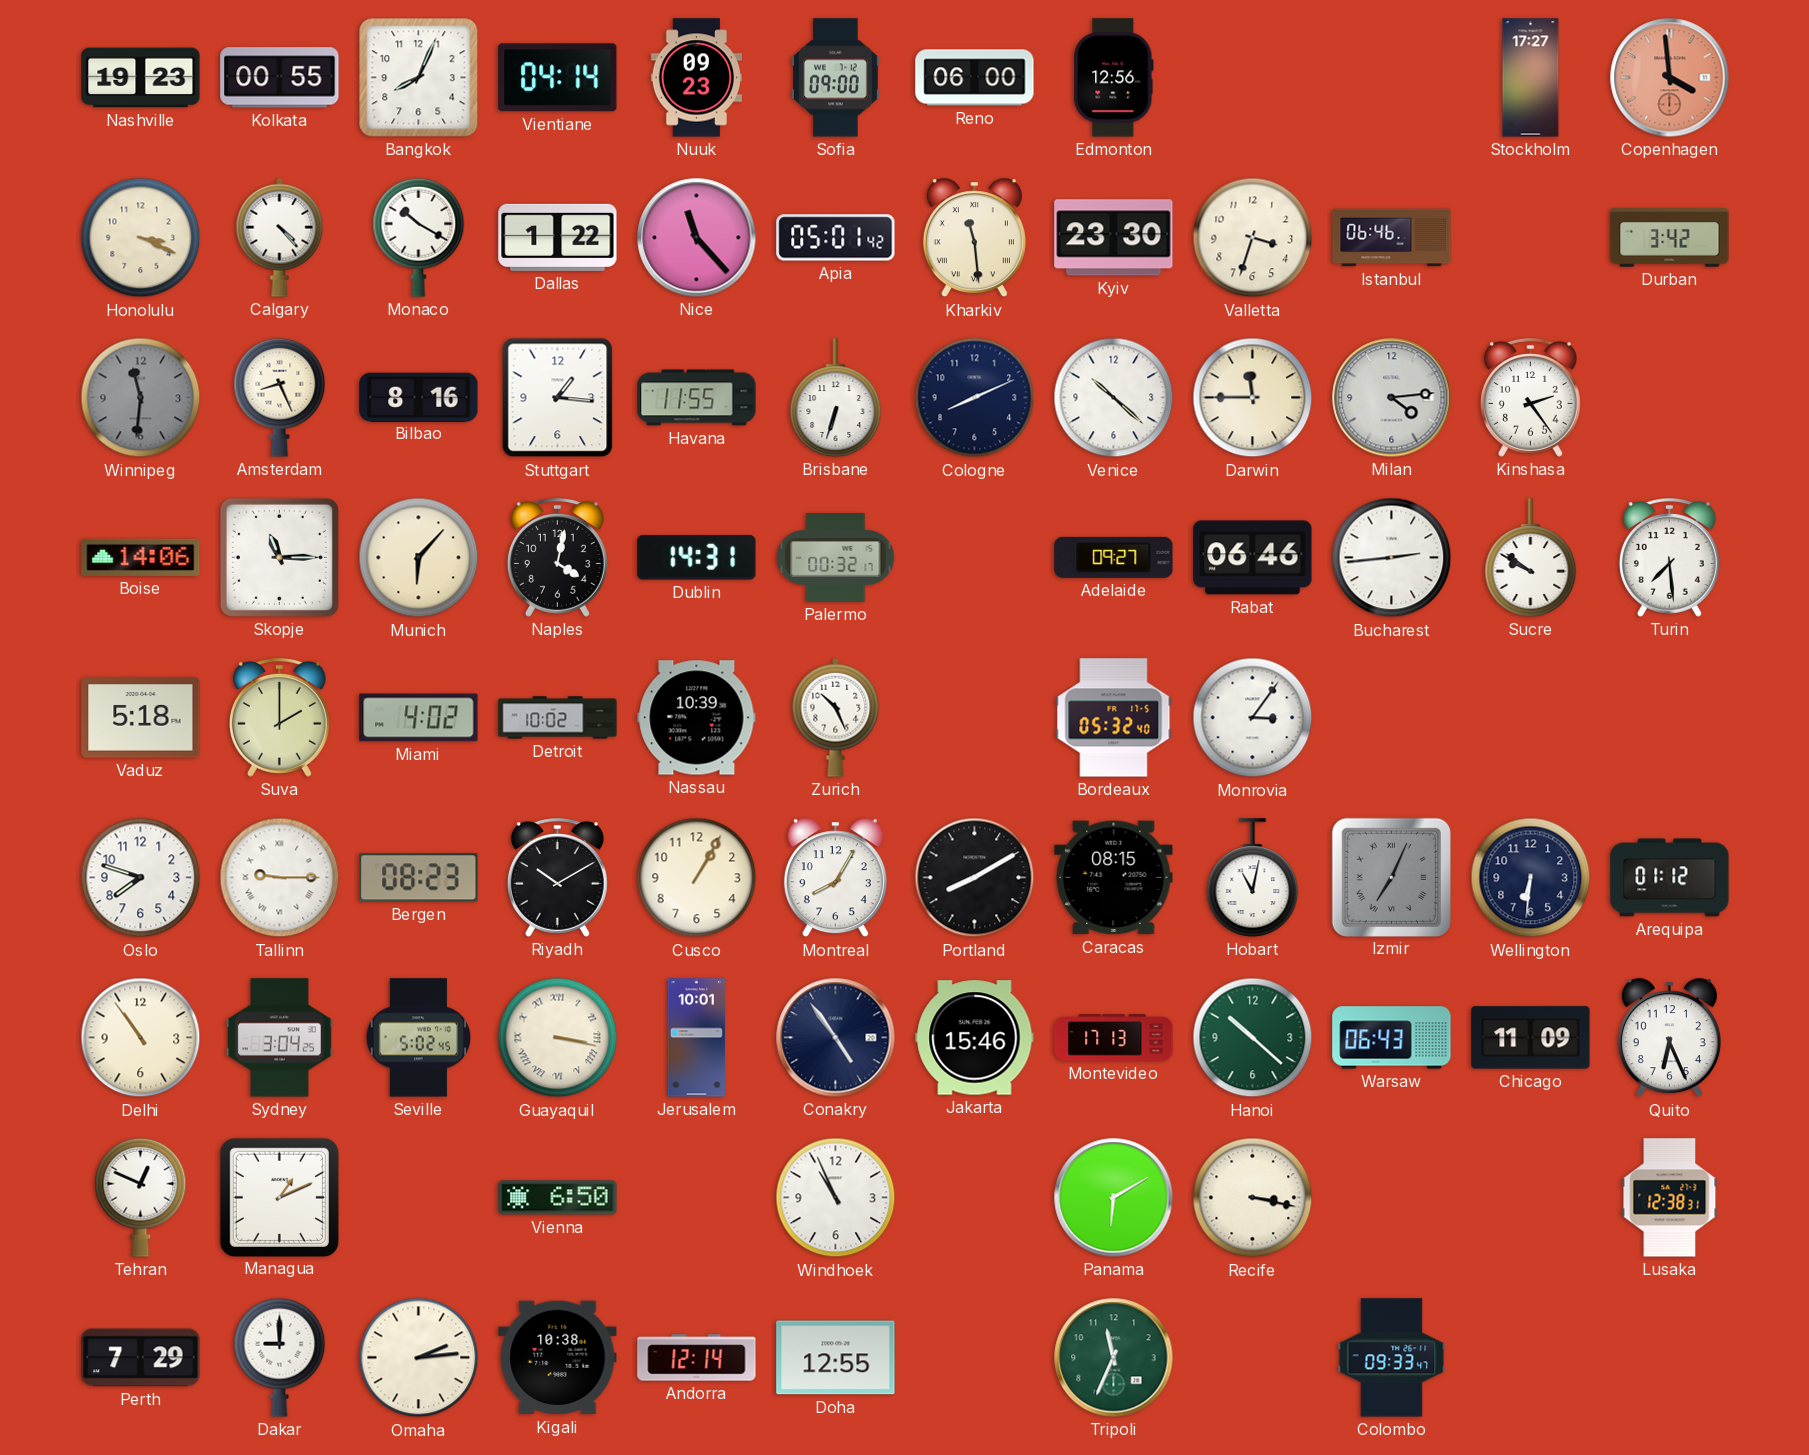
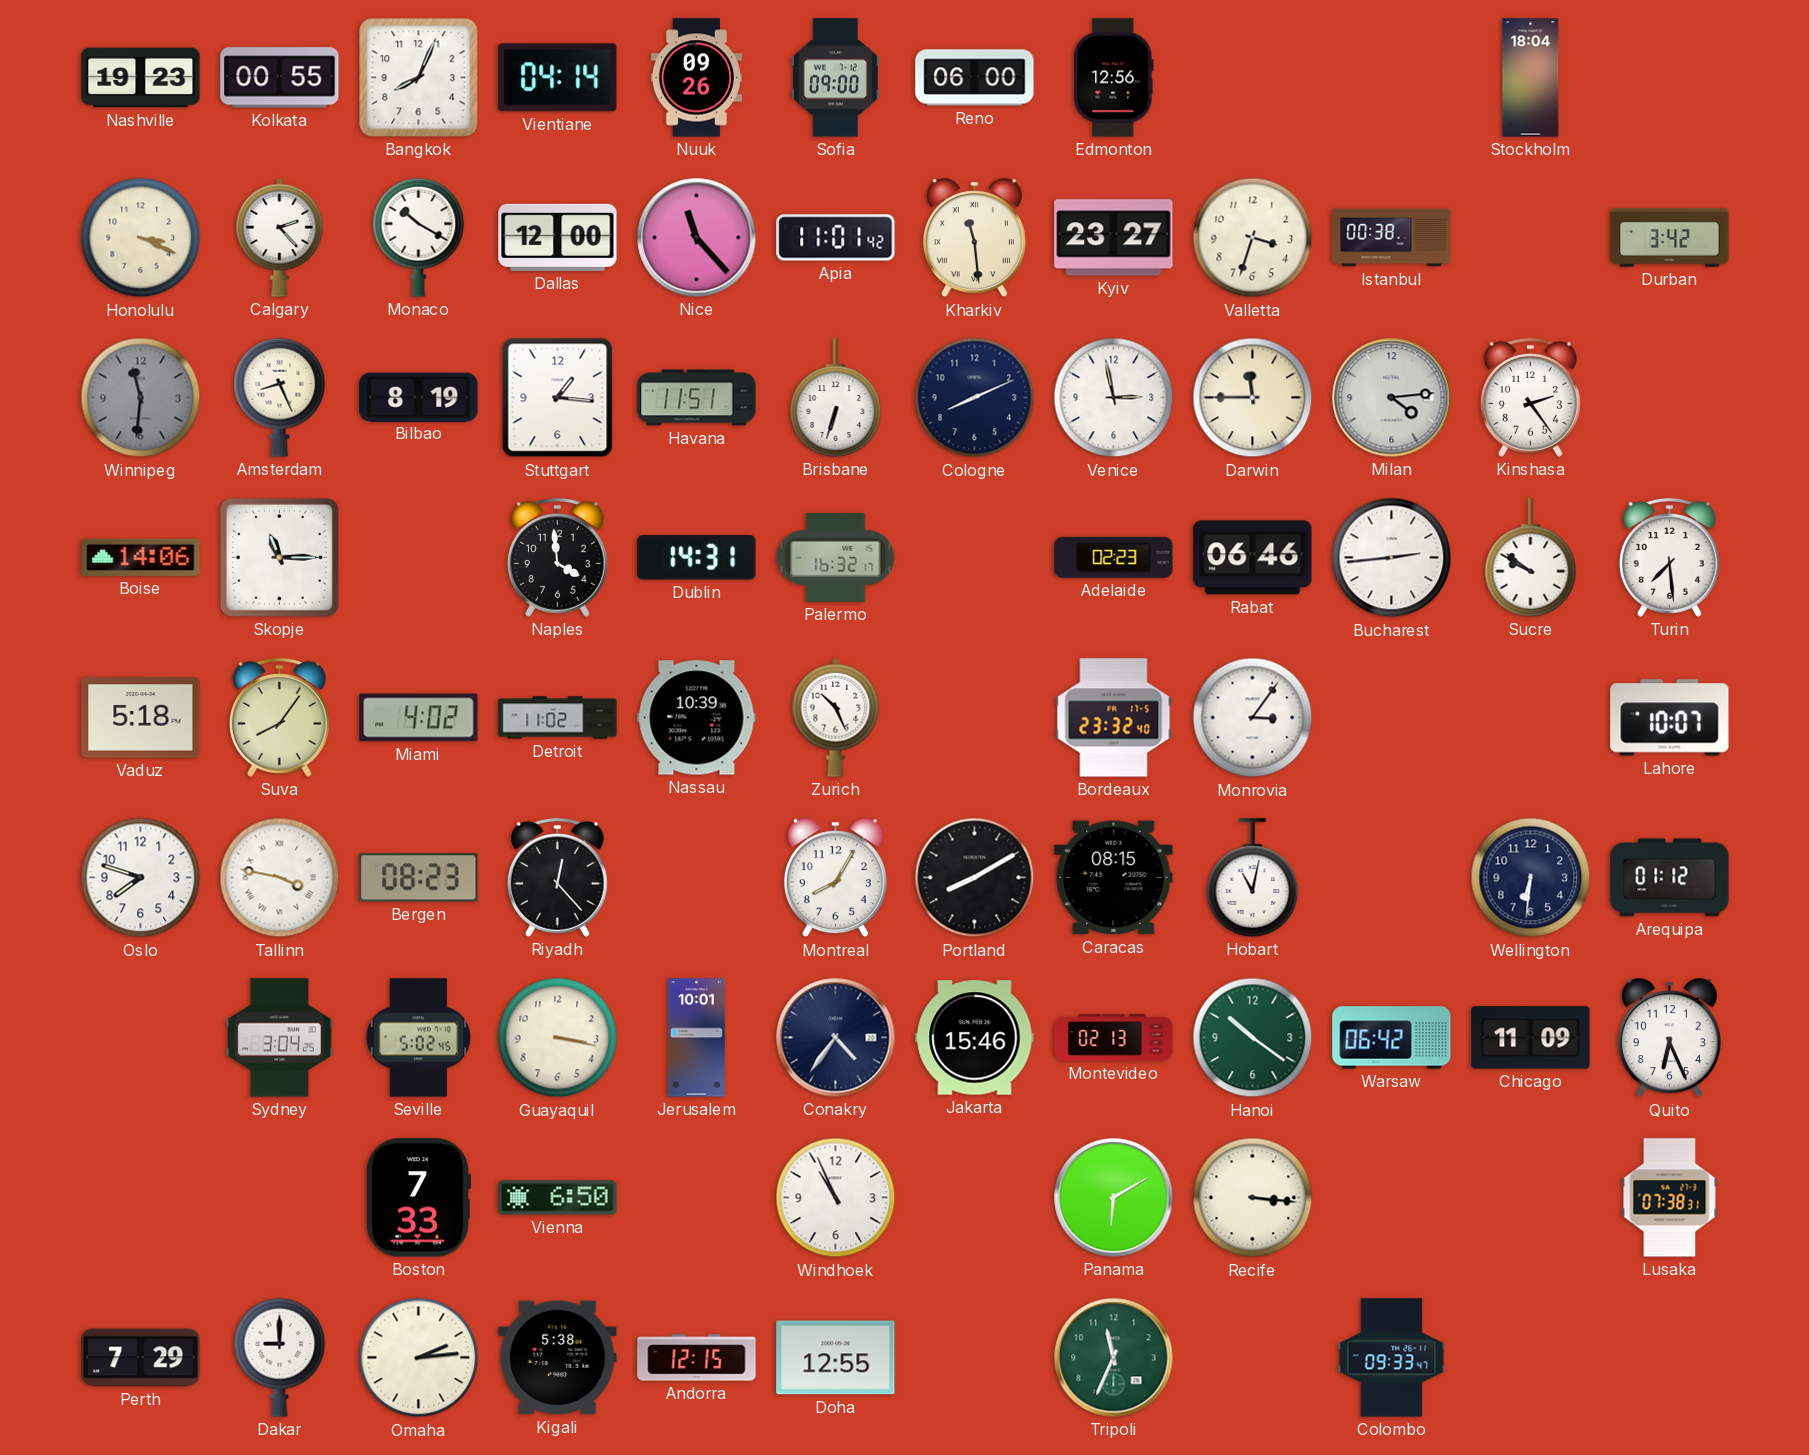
Nuuk: 09:23 -> 09:26
Stockholm: 17:27 -> 18:04
Copenhagen: 3:59 -> none
Calgary: 4:23 -> 2:23
Dallas: 1:22 -> 12:00
Apia: 05:01 -> 11:01
Kyiv: 23:30 -> 23:27
Istanbul: 06:46 -> 00:38
Bilbao: 8:16 -> 8:19
Havana: 11:55 -> 11:51
Venice: 10:22 -> 2:58
Munich: 6:07 -> none
Naples: 4:02 -> 3:59
Palermo: 00:32 -> 16:32
Adelaide: 09:27 -> 02:23
Suva: 2:00 -> 8:06
Detroit: 10:02 -> 11:02
Bordeaux: 05:32 -> 23:32
Lahore: none -> 10:07
Tallinn: 9:15 -> 3:47
Riyadh: 10:10 -> 12:23
Cusco: 1:05 -> none
Izmir: 7:04 -> none
Delhi: 10:54 -> none
Guayaquil numerals: Roman -> Arabic
Conakry: 4:54 -> 4:36
Montevideo: 17:13 -> 02:13
Hanoi: 10:22 -> 10:21
Warsaw: 06:43 -> 06:42
Tehran: 12:49 -> none
Managua: 1:11 -> none
Boston: none -> 7:33
Recife: 3:17 -> 3:16
Lusaka: 12:38 -> 07:38
Kigali: 10:38 -> 5:38
Andorra: 12:14 -> 12:15
